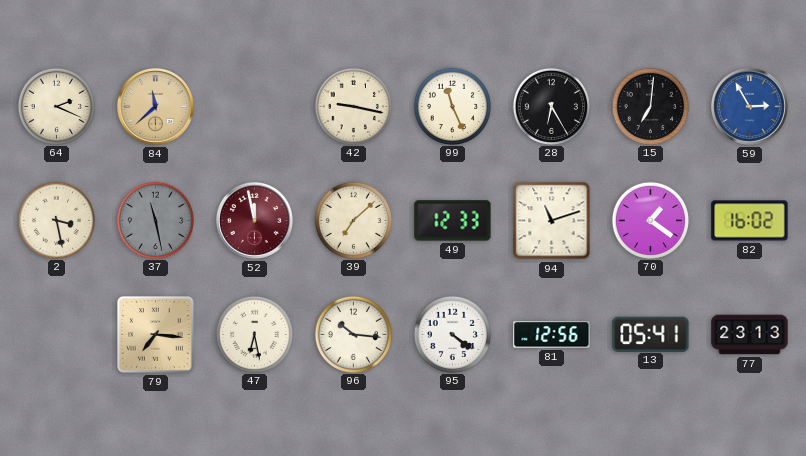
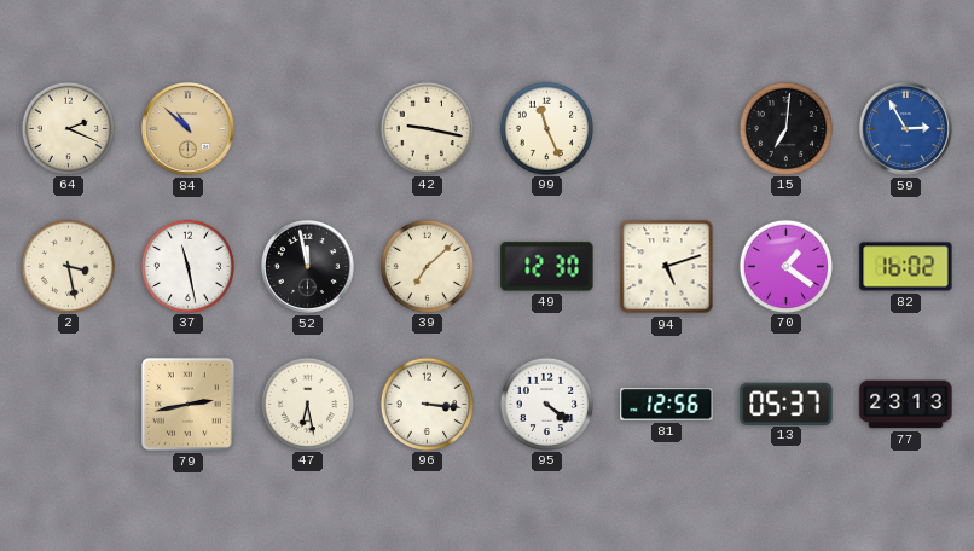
84: 11:38 -> 10:52
28: 6:25 -> none
37 dial: grey -> white
52 dial: burgundy -> black
49: 12:33 -> 12:30
94: 11:12 -> 5:12
79: 7:16 -> 2:43
96: 10:16 -> 3:16
13: 05:41 -> 05:37
